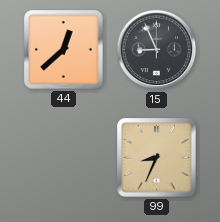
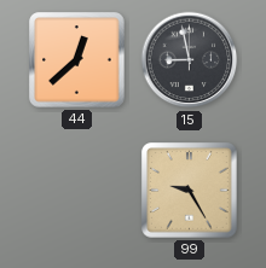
15: 8:56 -> 8:58
99: 8:34 -> 9:25
